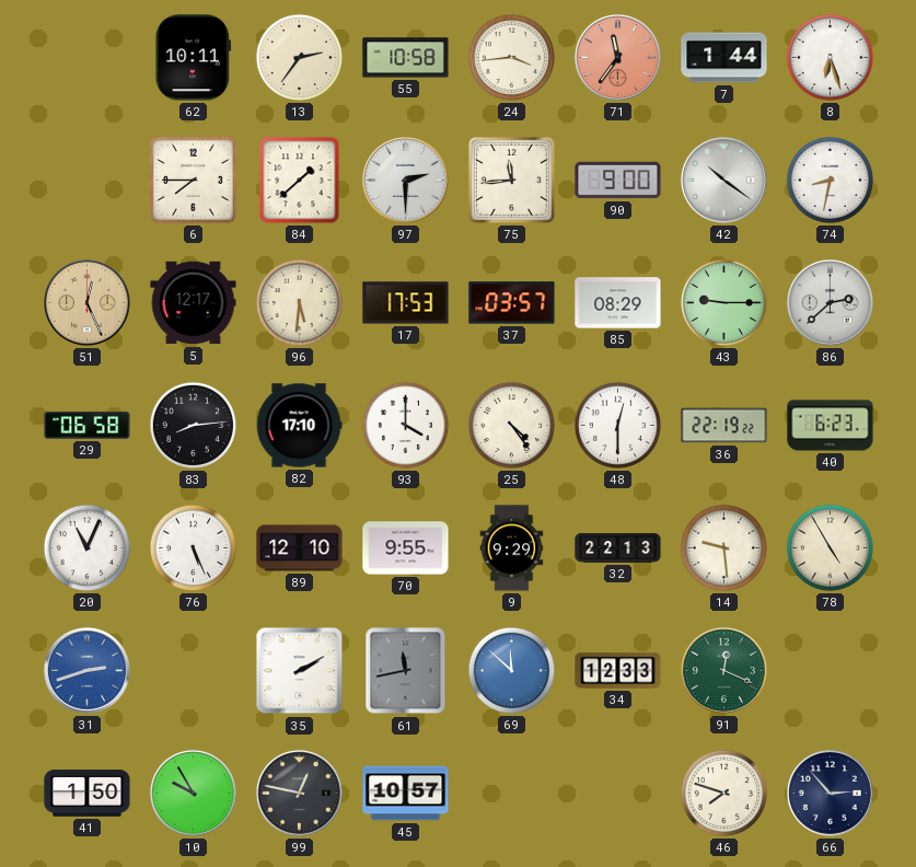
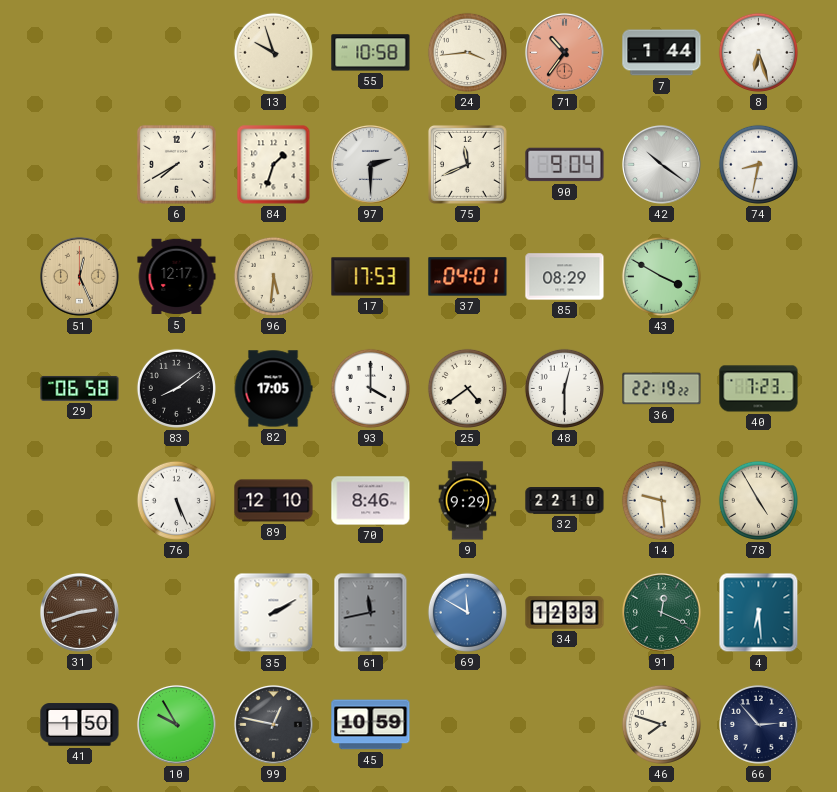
62: 10:11 -> none
13: 2:36 -> 9:57
71: 11:36 -> 10:36
6: 7:45 -> 7:40
84: 1:38 -> 1:33
75: 11:44 -> 11:41
90: 9:00 -> 9:04
37: 03:57 -> 04:01
43: 9:15 -> 3:50
86: 2:38 -> none
83: 8:14 -> 8:09
82: 17:10 -> 17:05
25: 4:24 -> 4:39
40: 6:23 -> 7:23
20: 11:04 -> none
70: 9:55 -> 8:46
32: 22:13 -> 22:10
31 dial: blue -> brown
69: 11:52 -> 11:50
4: none -> 6:29
45: 10:57 -> 10:59
